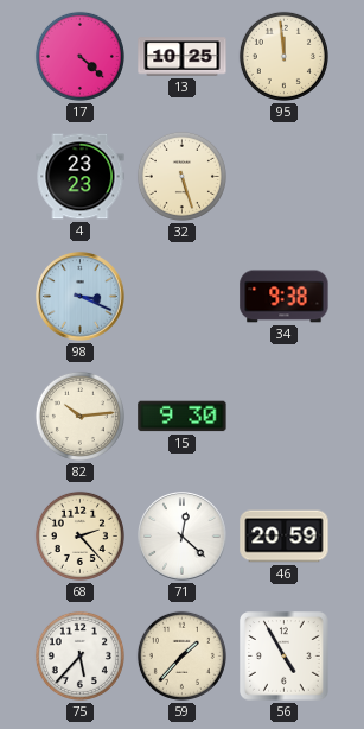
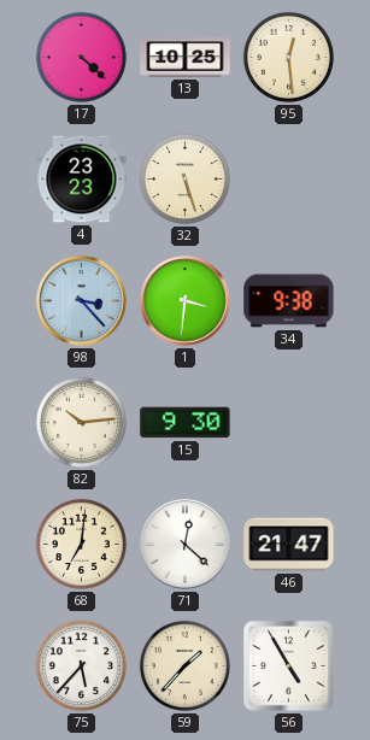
95: 11:59 -> 12:29
98: 3:19 -> 3:23
1: none -> 3:31
68: 2:23 -> 7:01
46: 20:59 -> 21:47
